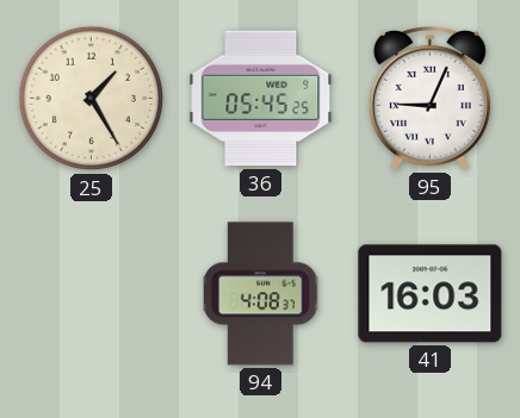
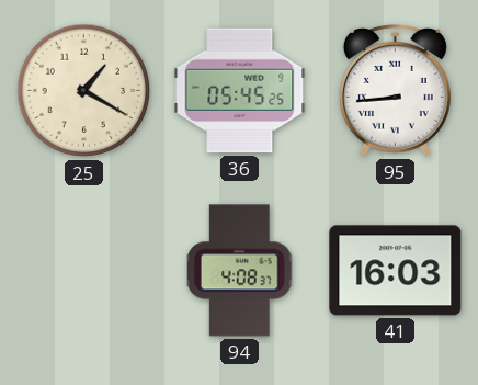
25: 1:25 -> 1:20
95: 9:04 -> 8:44
